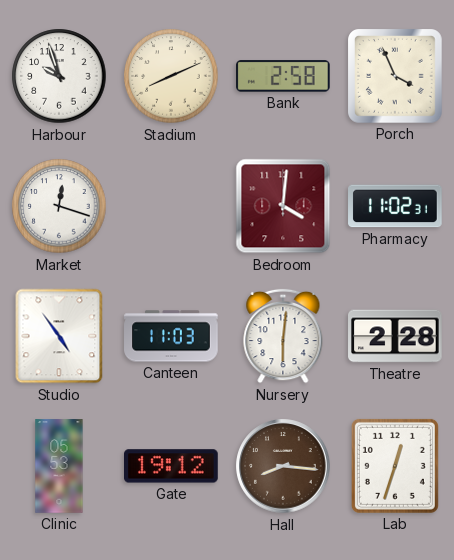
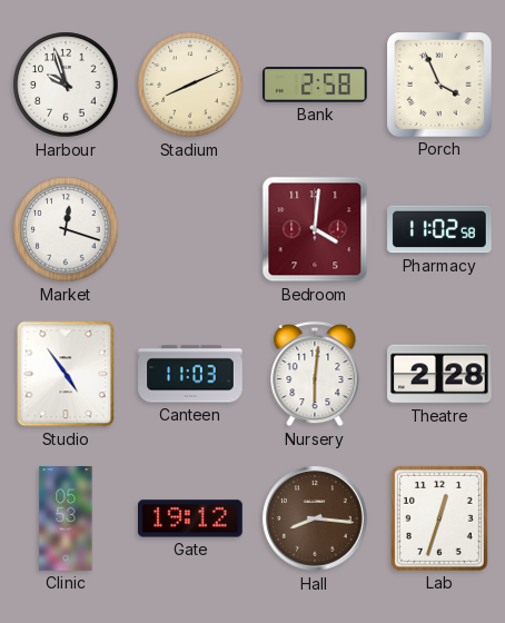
Pharmacy: 11:02:31 -> 11:02:58
